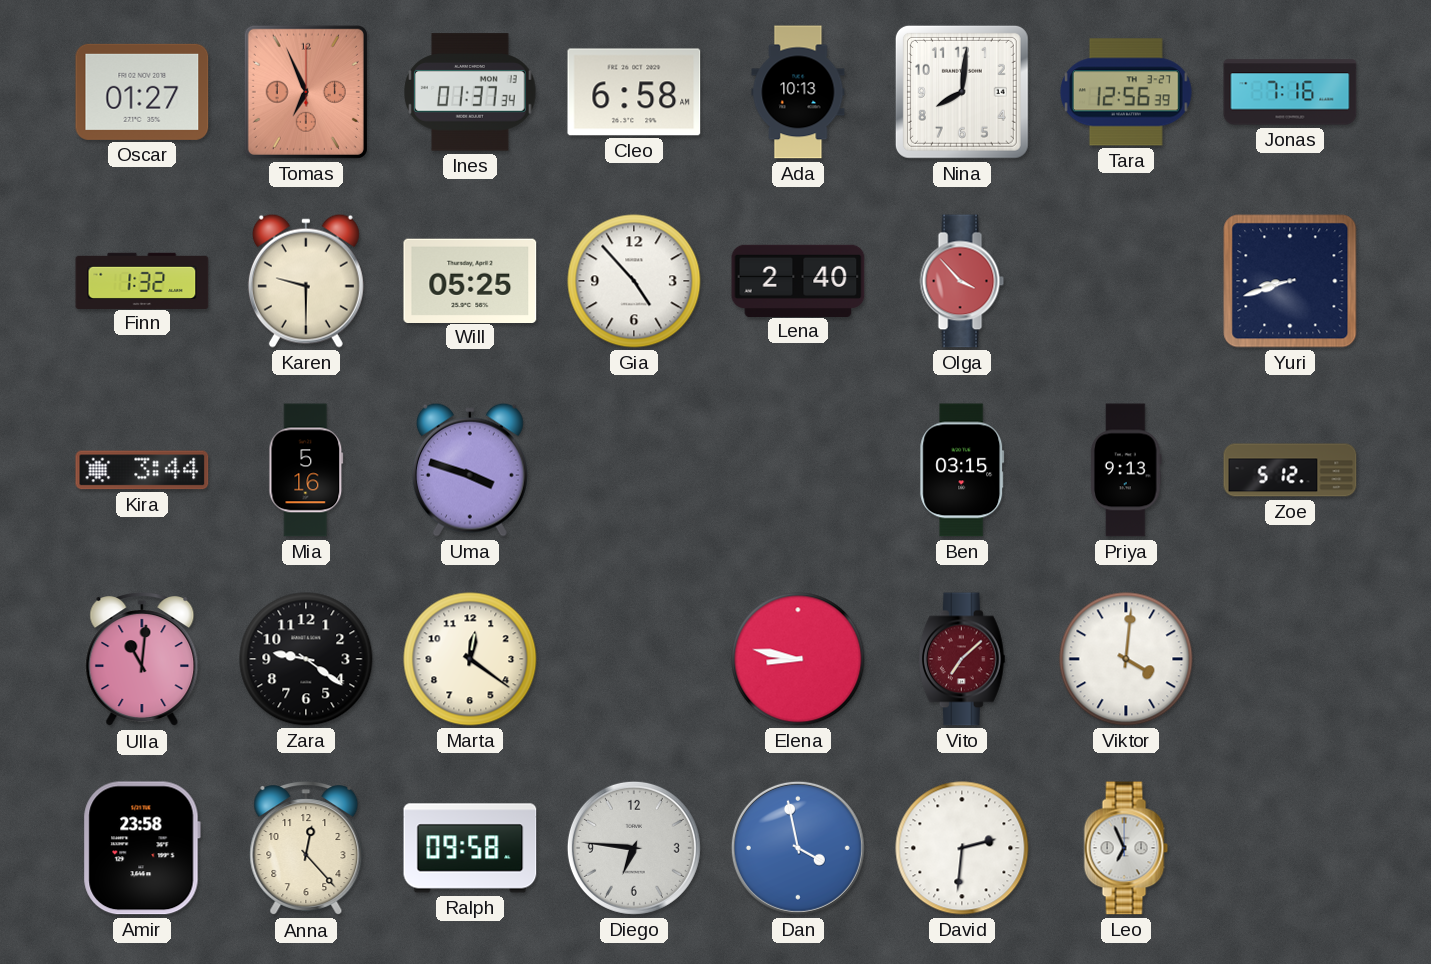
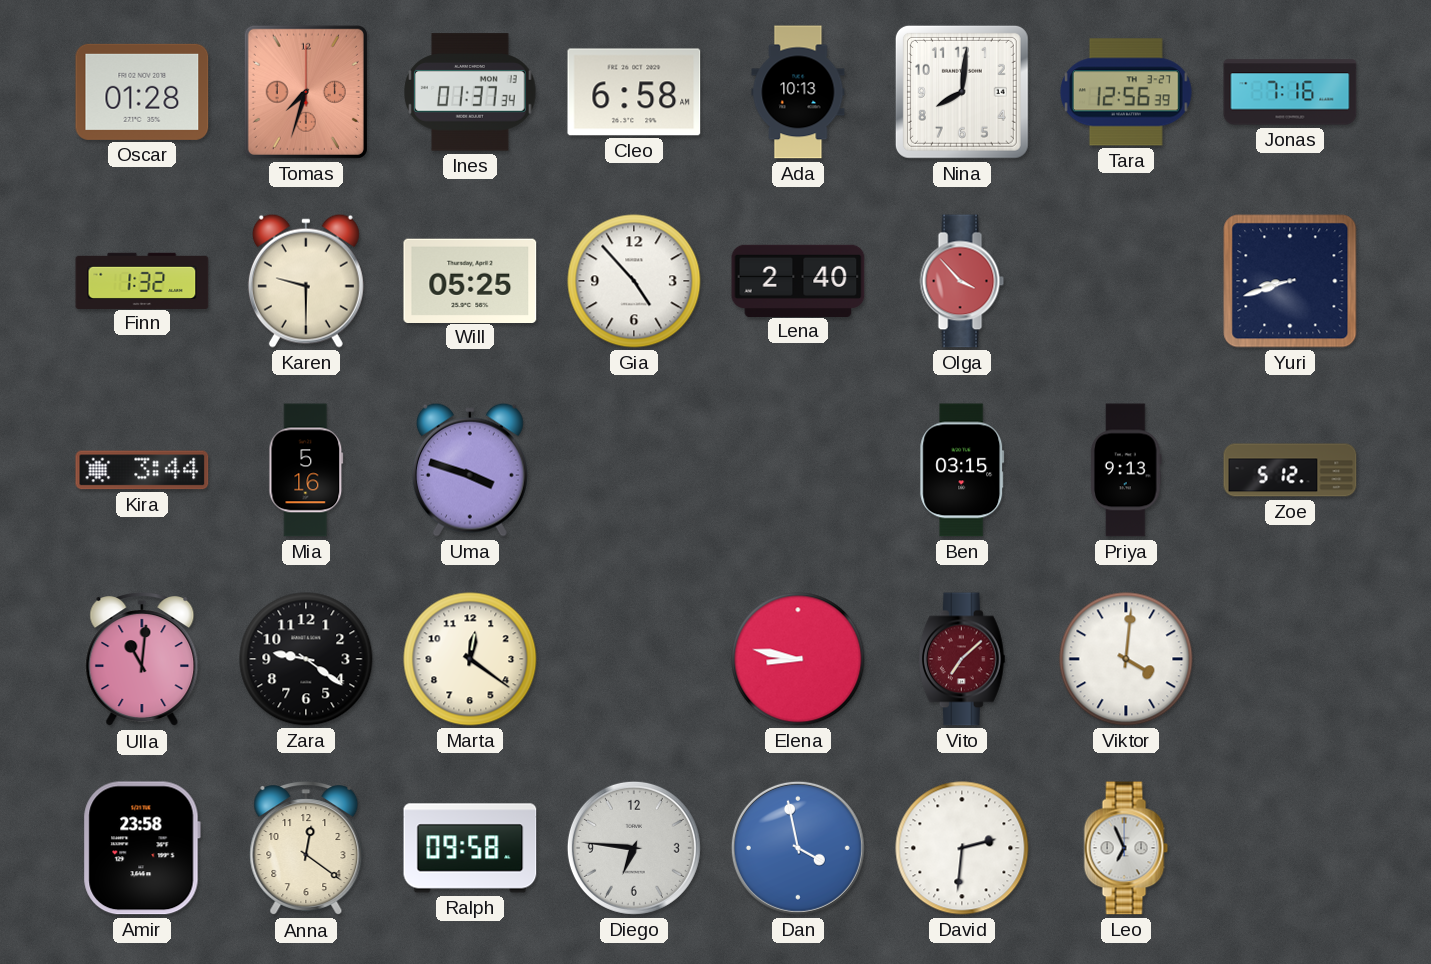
Oscar: 01:27 -> 01:28
Tomas: 6:56 -> 7:33
Anna: 12:23 -> 12:21
